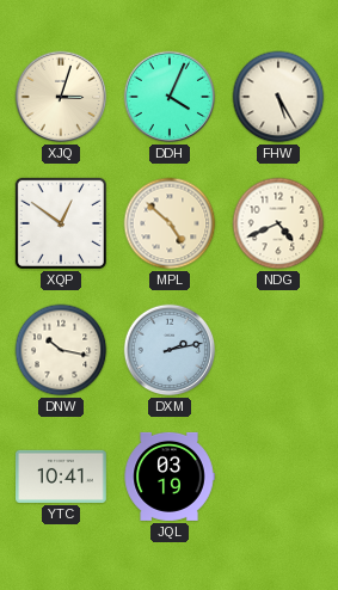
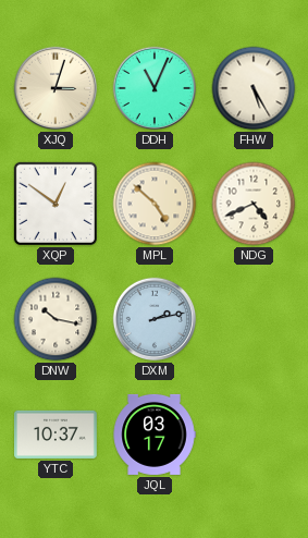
DDH: 4:04 -> 11:04
YTC: 10:41 -> 10:37
JQL: 03:19 -> 03:17
